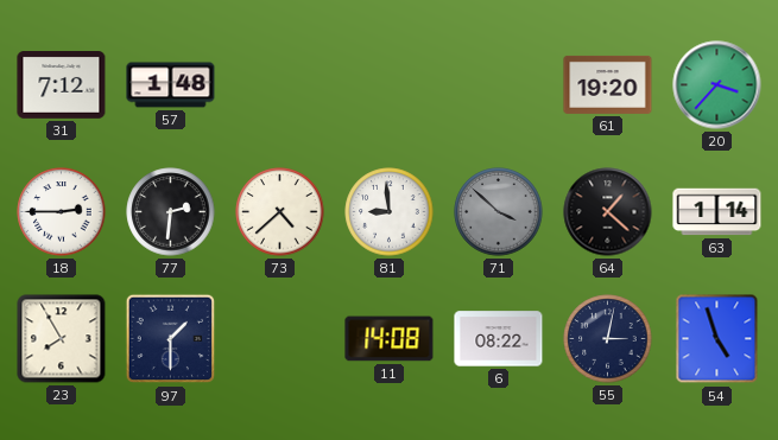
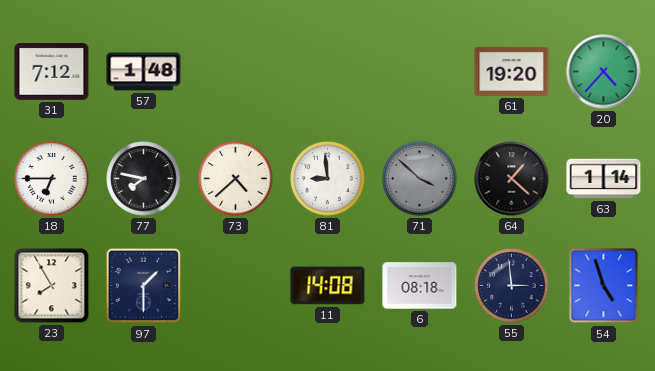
20: 3:37 -> 4:37
18: 2:45 -> 6:45
77: 2:31 -> 7:47
6: 08:22 -> 08:18
55: 3:02 -> 2:59
